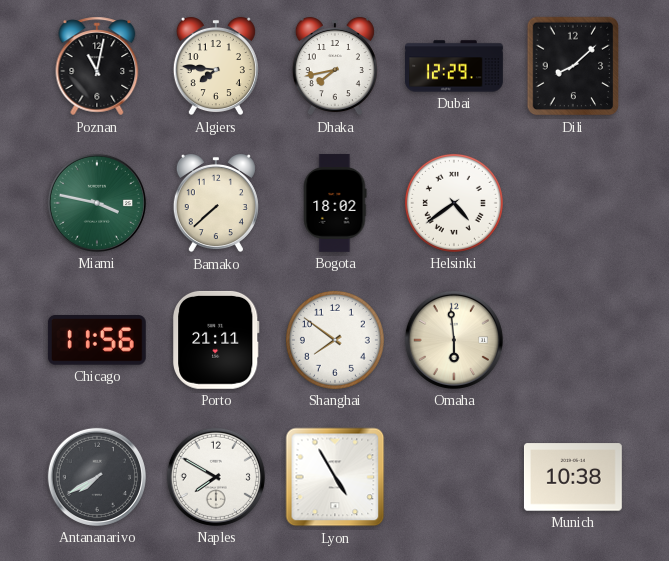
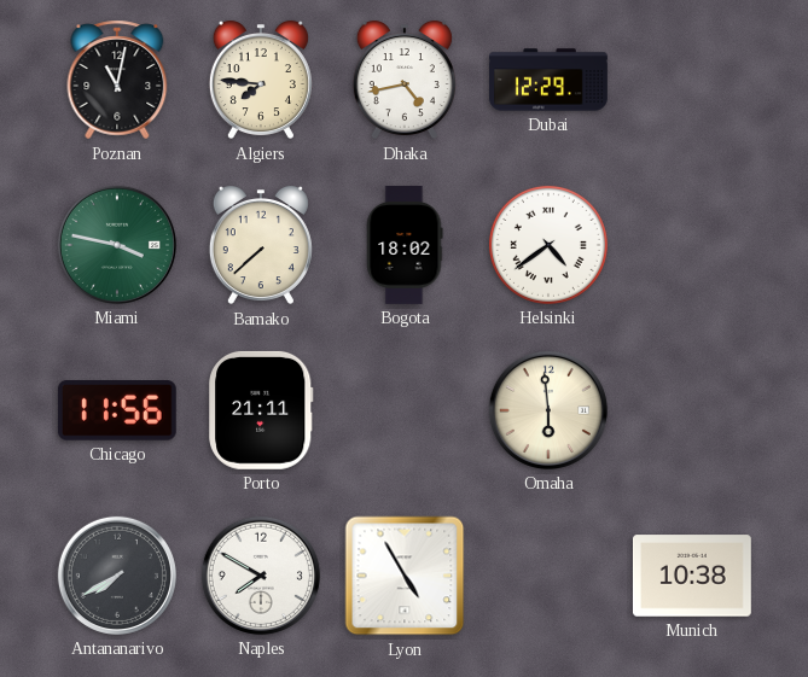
Dhaka: 7:43 -> 4:43
Dili: 8:08 -> none
Shanghai: 7:51 -> none
